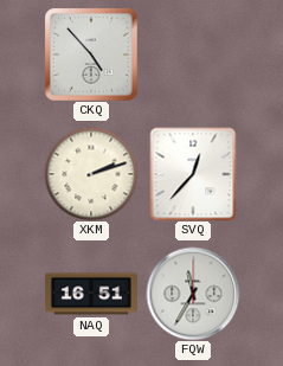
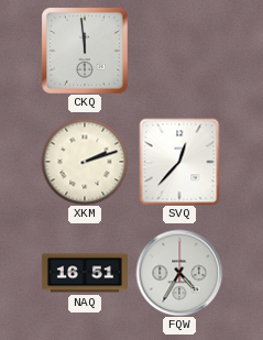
CKQ: 4:53 -> 11:59
FQW: 11:35 -> 4:35
